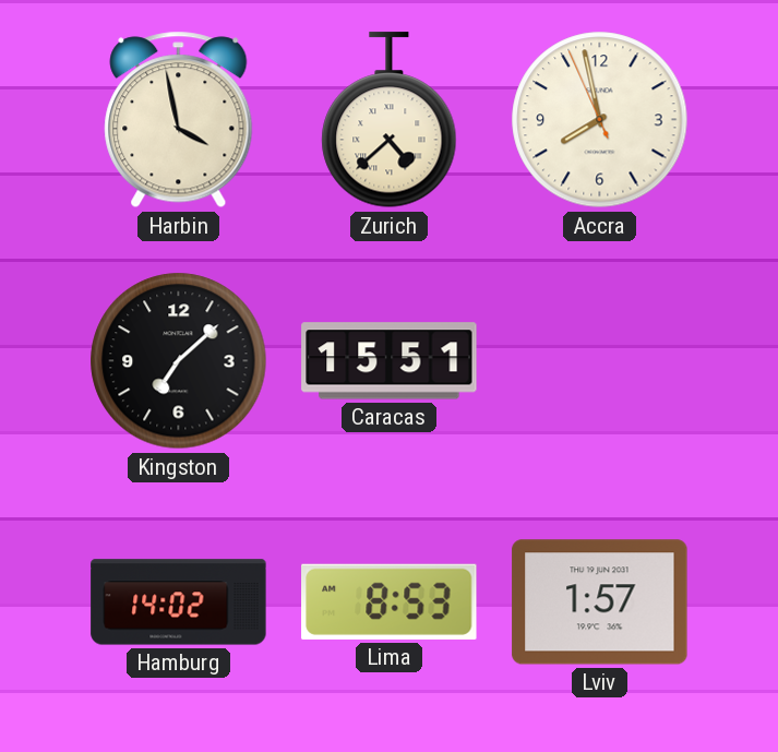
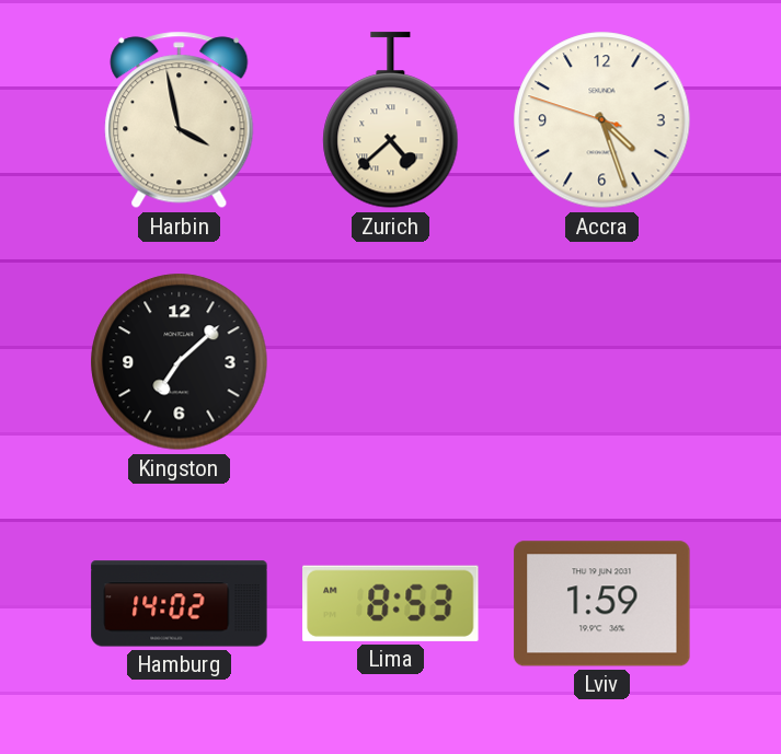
Accra: 7:57 -> 4:26
Caracas: 15:51 -> none
Lviv: 1:57 -> 1:59
